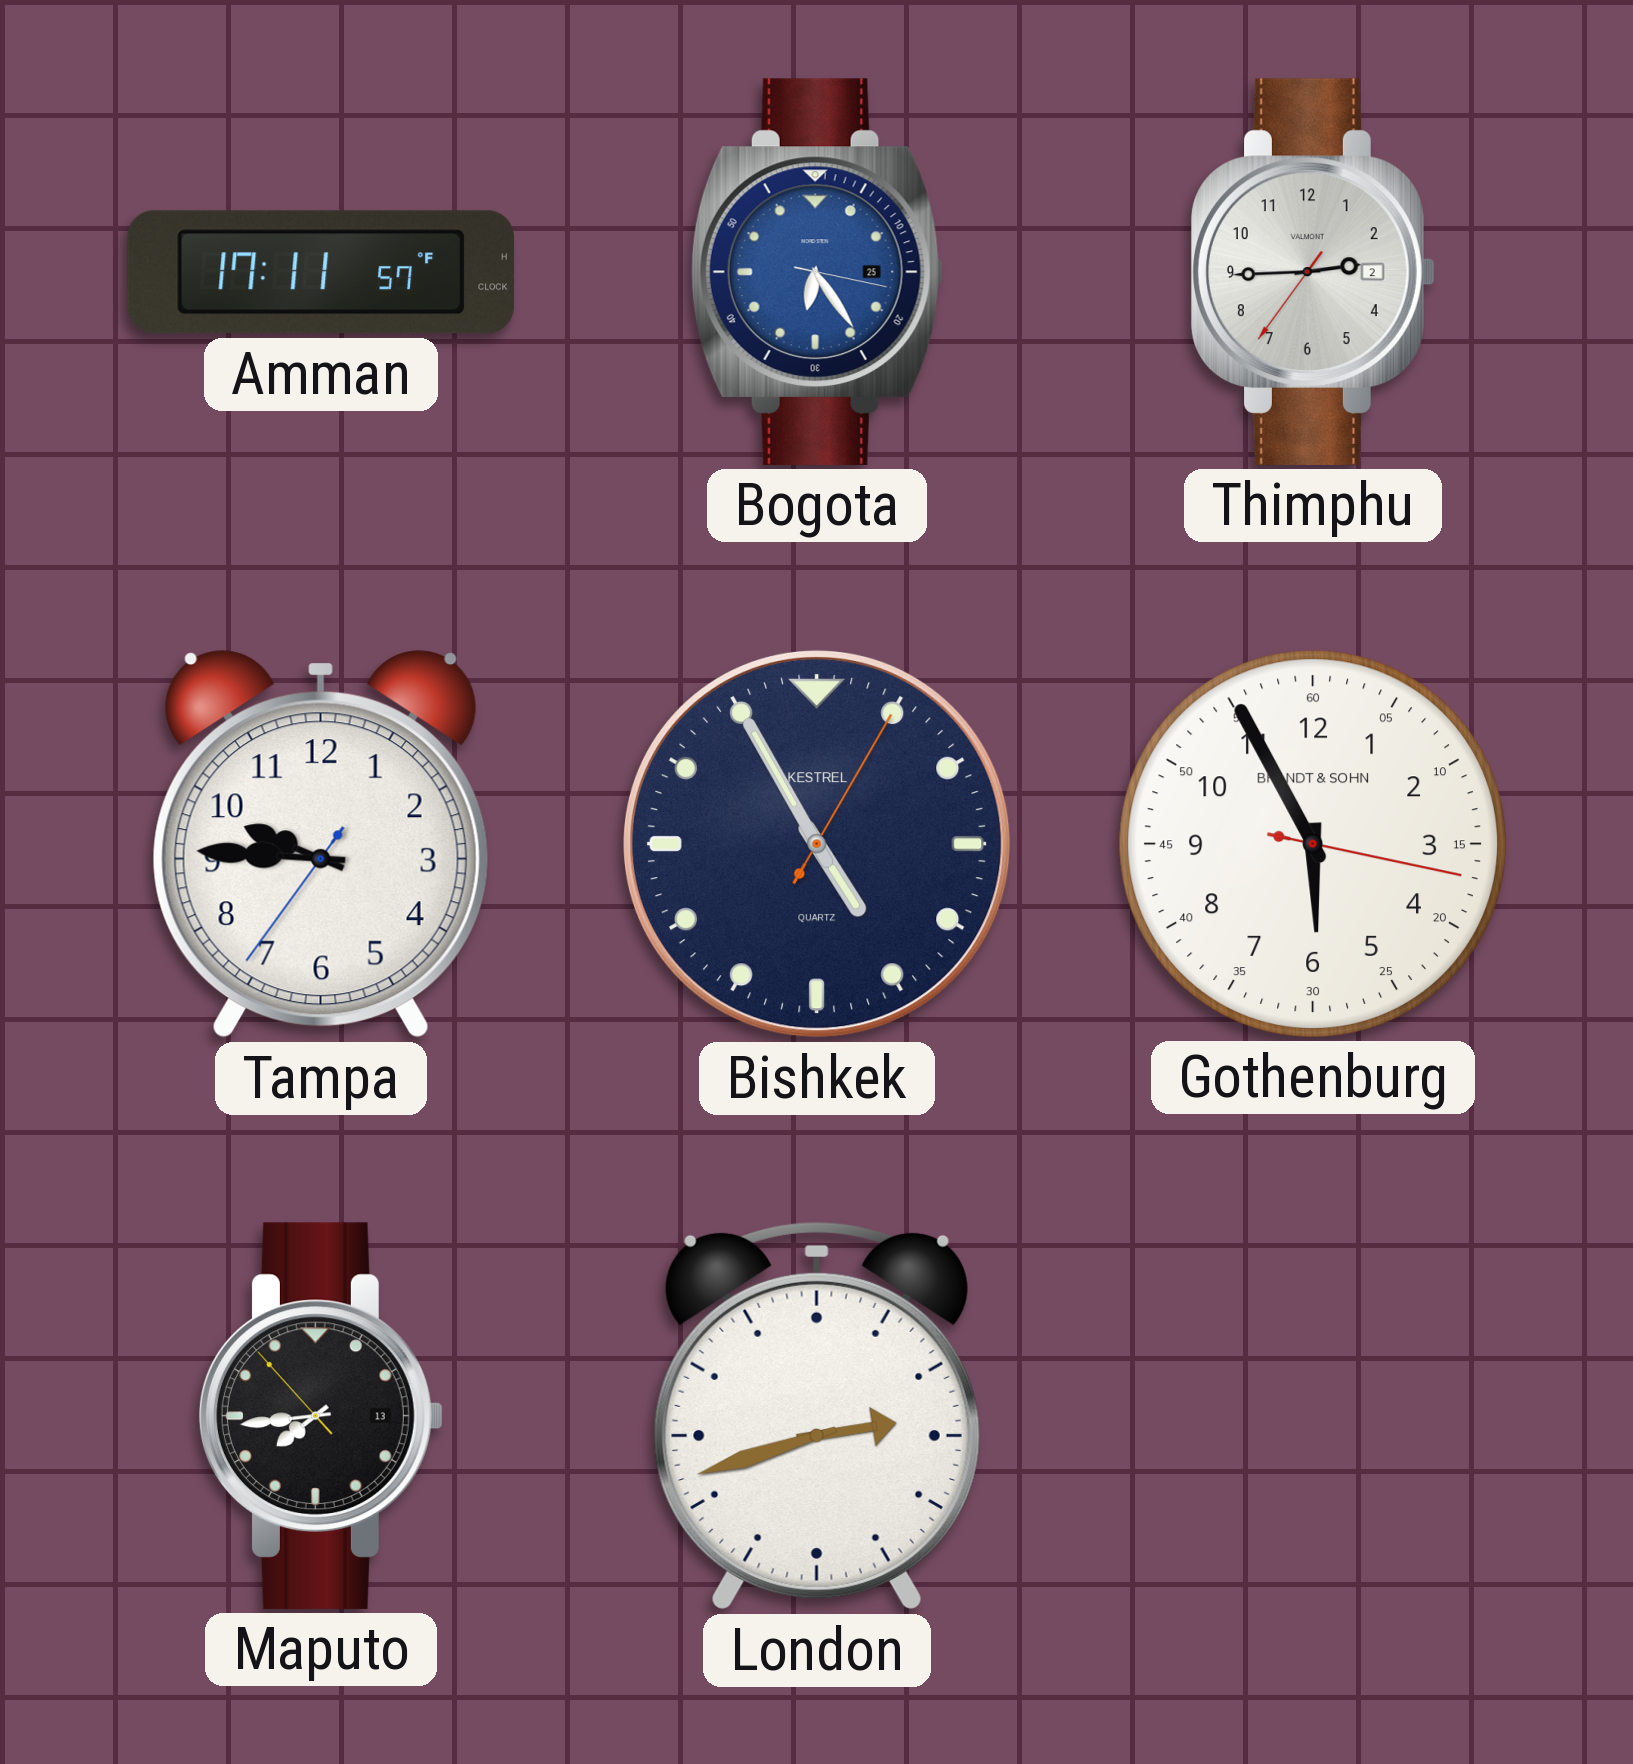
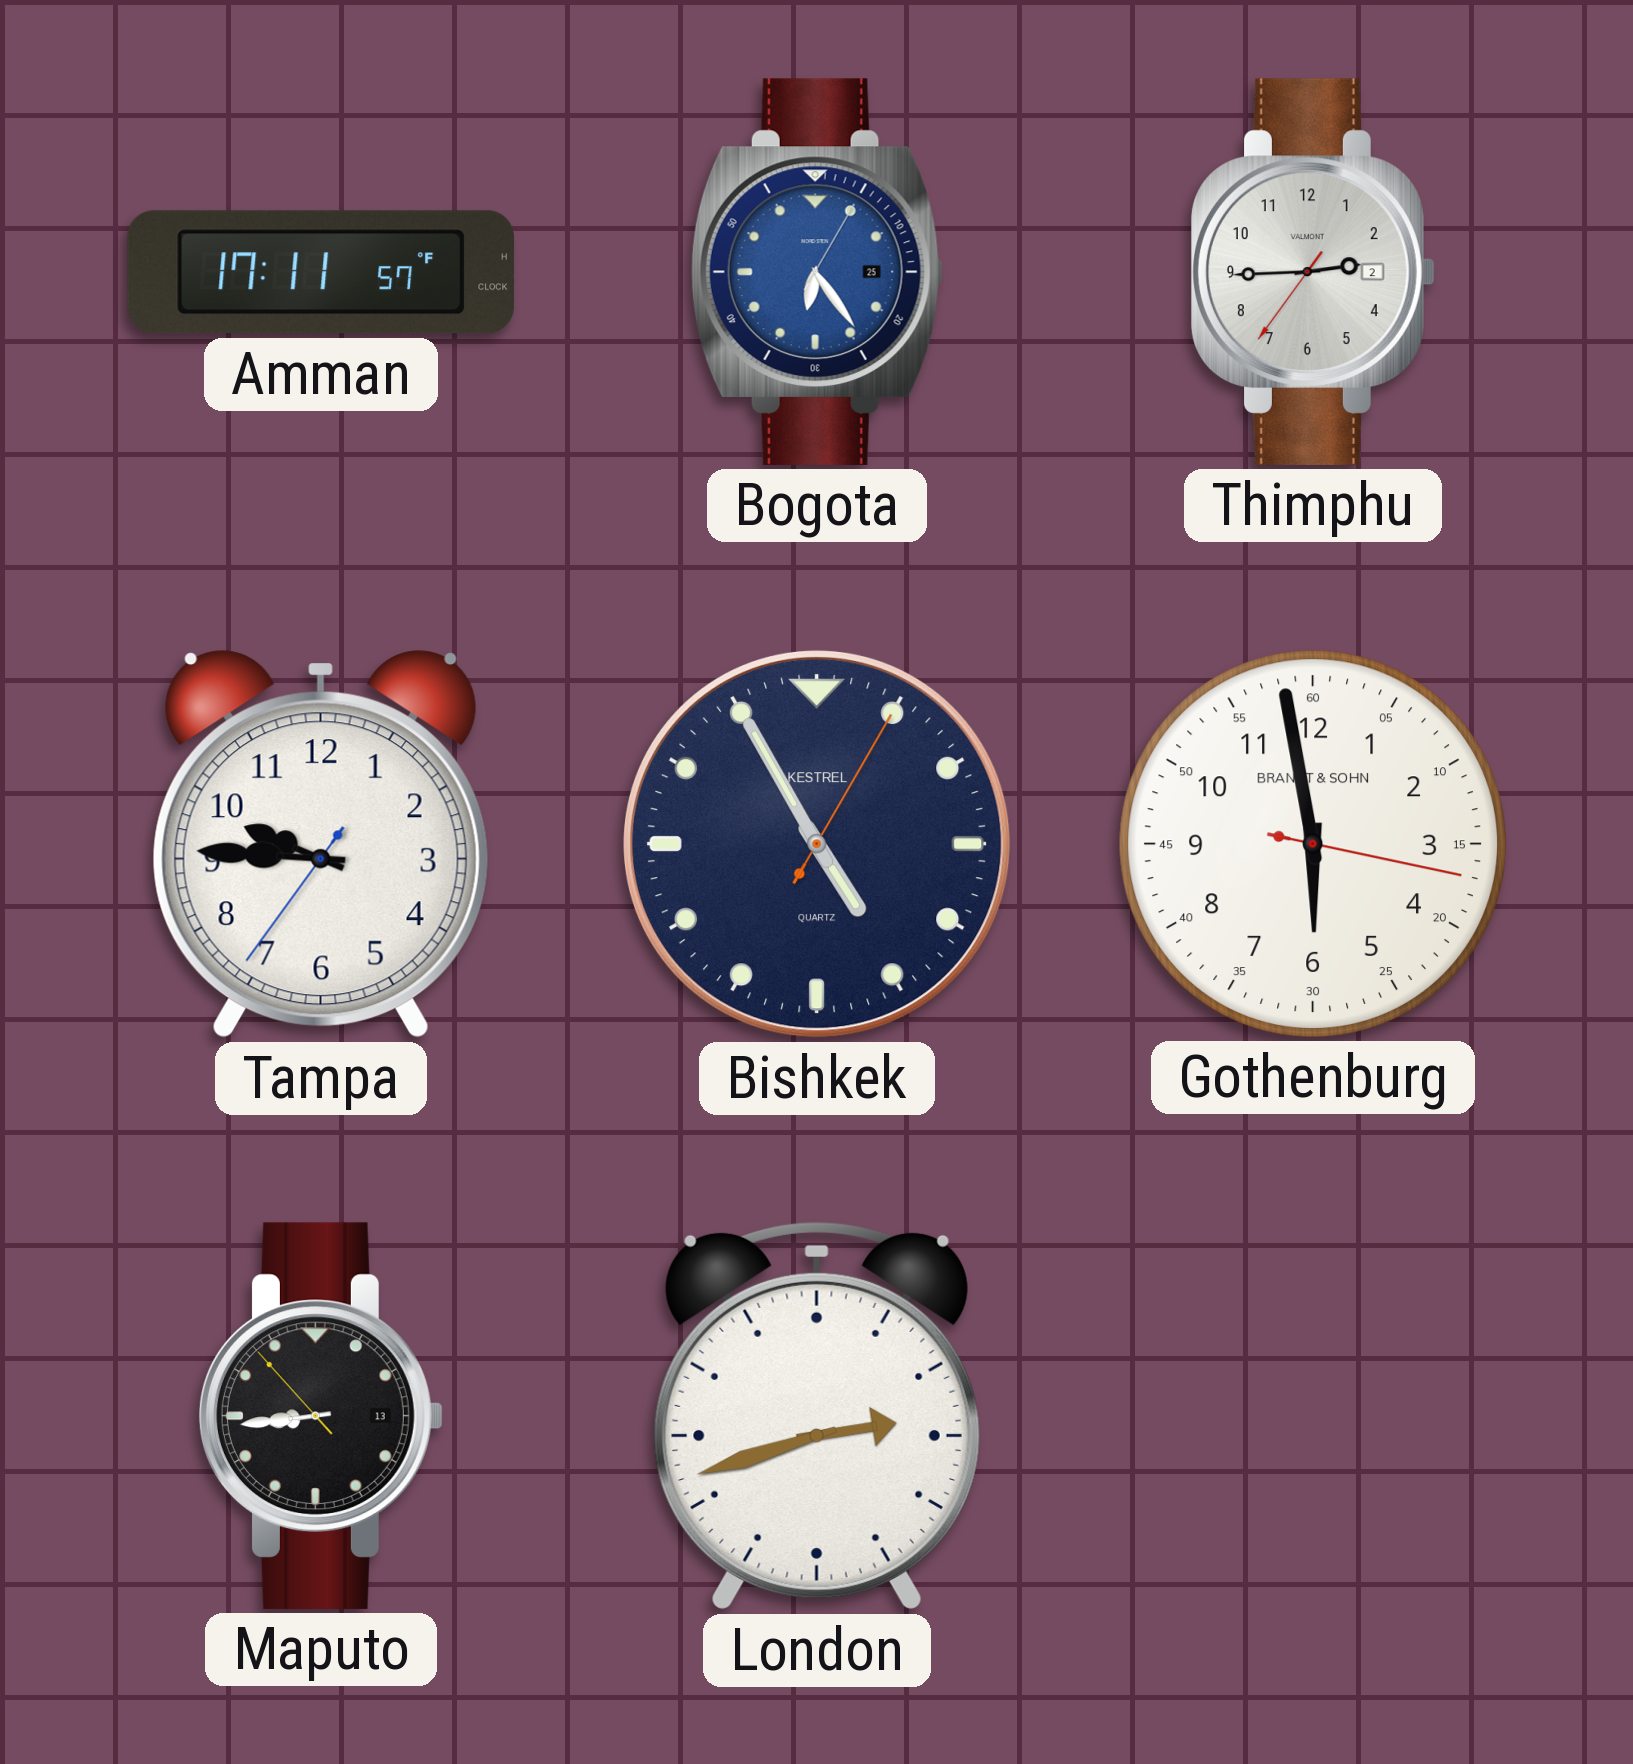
Bogota: 6:24:17 -> 6:24:05
Gothenburg: 5:55 -> 5:58
Maputo: 7:43 -> 8:43
